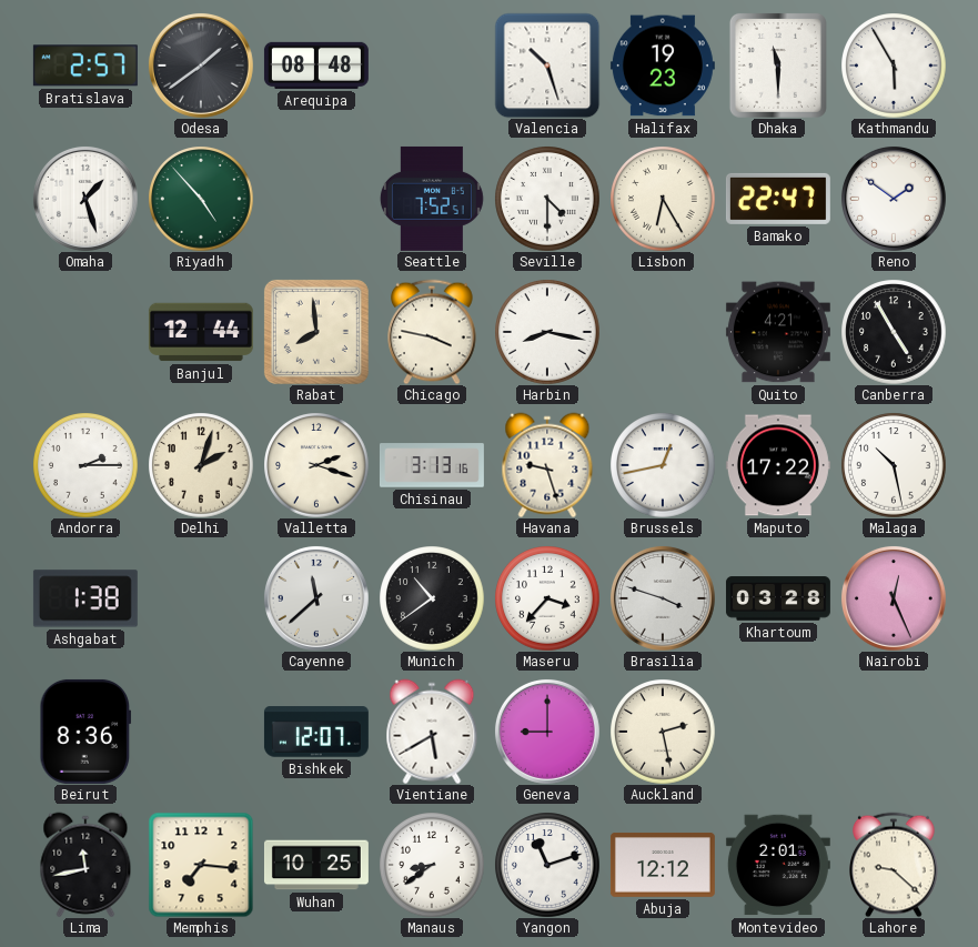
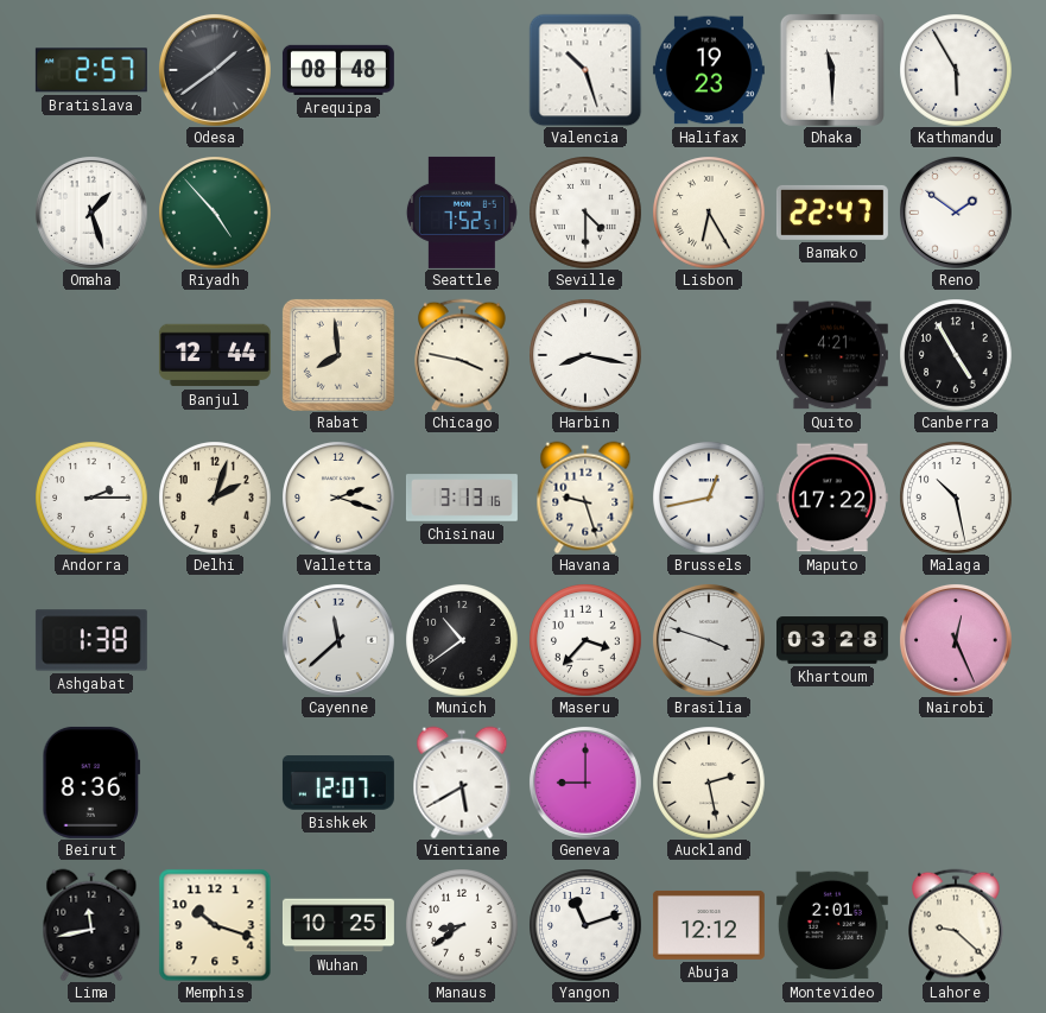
Memphis: 7:16 -> 10:18
